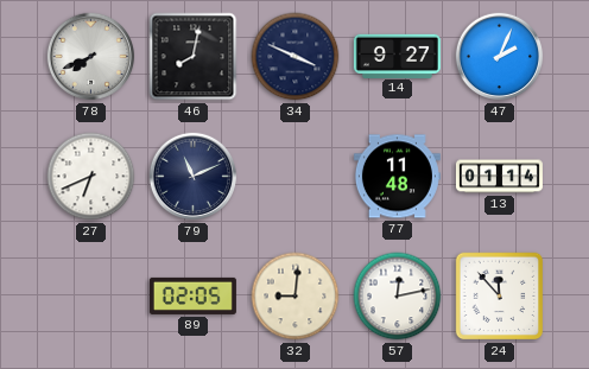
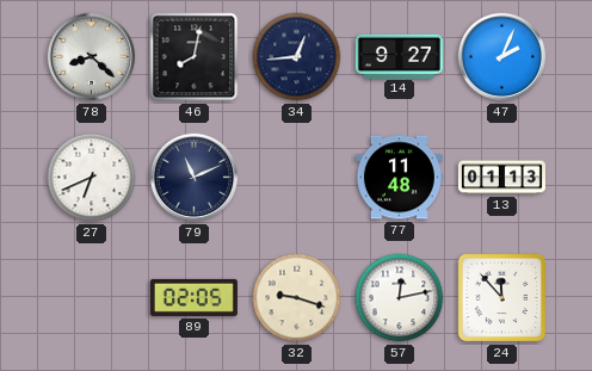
78: 7:41 -> 8:22
34: 3:49 -> 12:44
13: 01:14 -> 01:13
32: 9:01 -> 9:18
